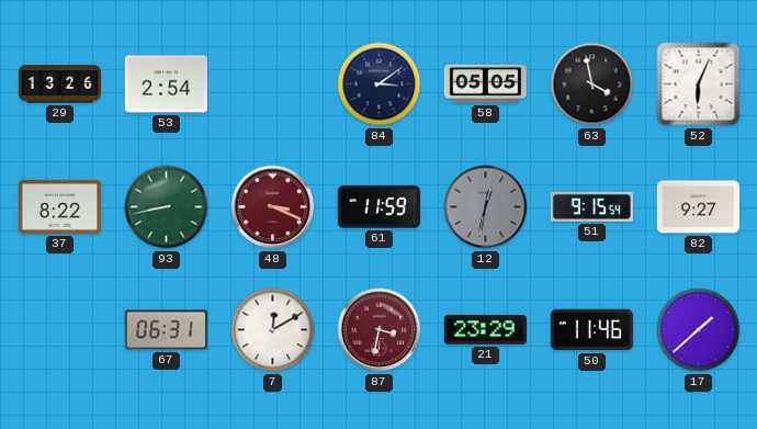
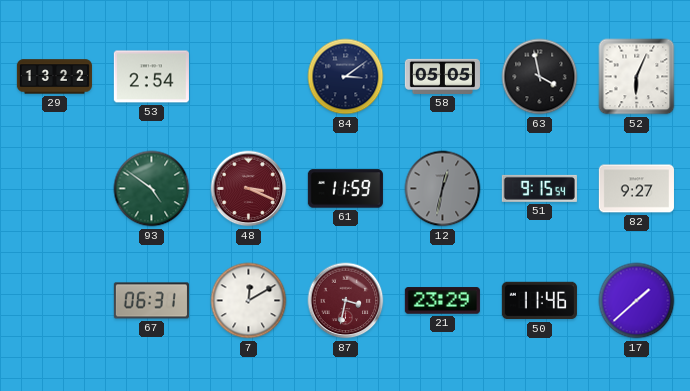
29: 13:26 -> 13:22
37: 8:22 -> none
93: 8:43 -> 4:51
